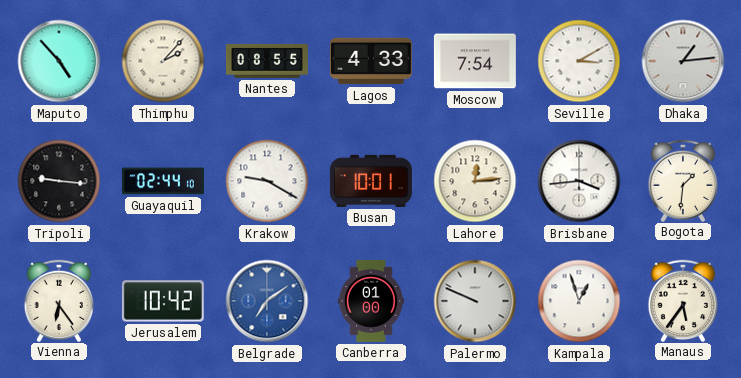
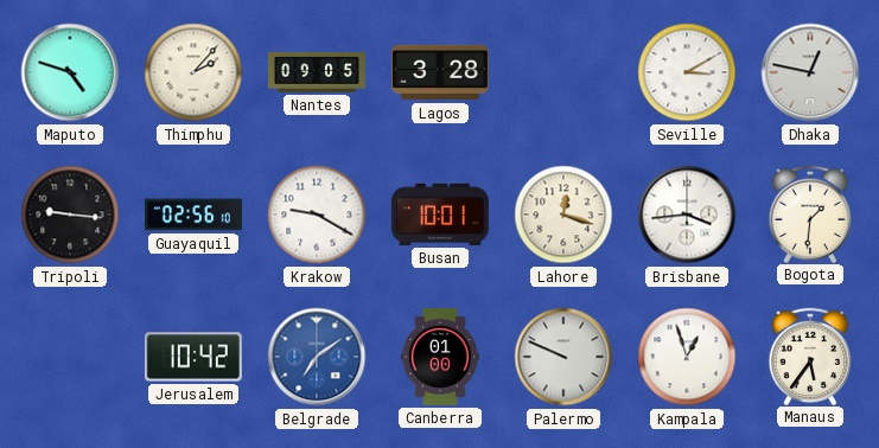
Maputo: 4:53 -> 4:48
Nantes: 08:55 -> 09:05
Lagos: 4:33 -> 3:28
Moscow: 7:54 -> none
Dhaka: 1:14 -> 12:47
Guayaquil: 02:44 -> 02:56
Lahore: 12:14 -> 12:18
Vienna: 6:24 -> none
